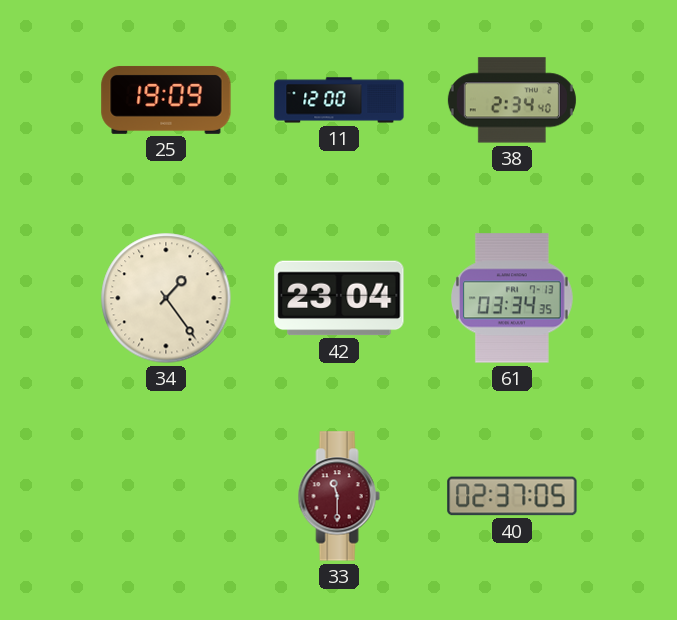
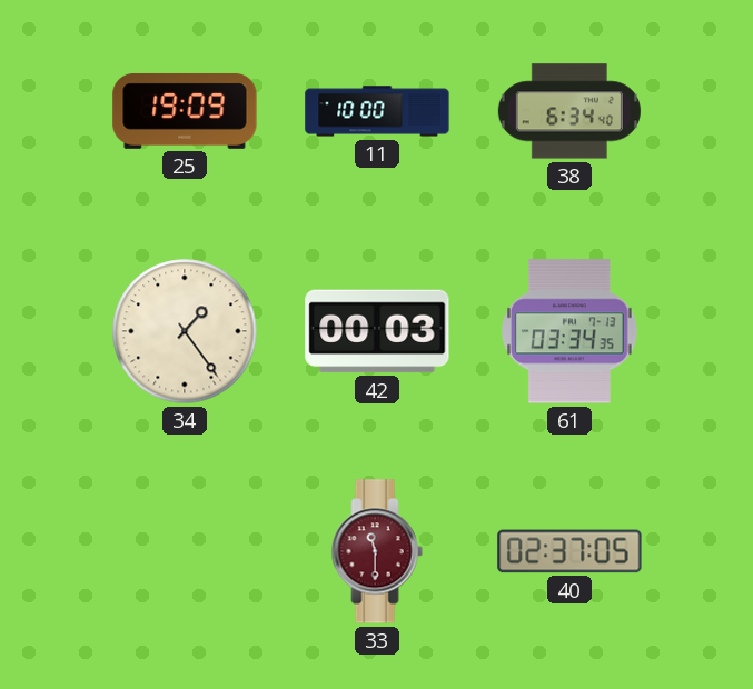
11: 12:00 -> 10:00
38: 2:34 -> 6:34
42: 23:04 -> 00:03
